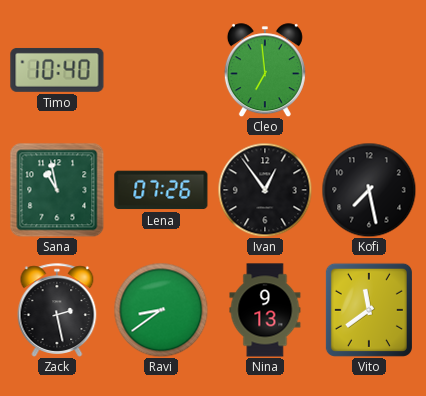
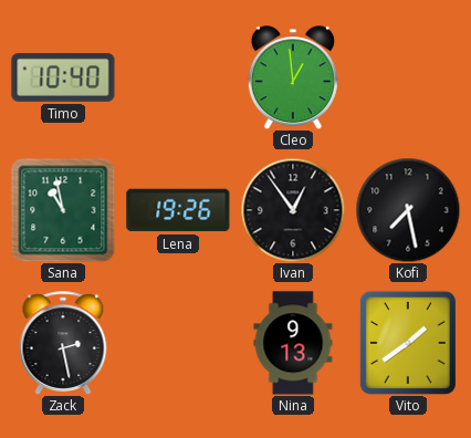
Cleo: 6:59 -> 12:59
Lena: 07:26 -> 19:26
Ravi: 8:39 -> none
Vito: 11:39 -> 1:39
